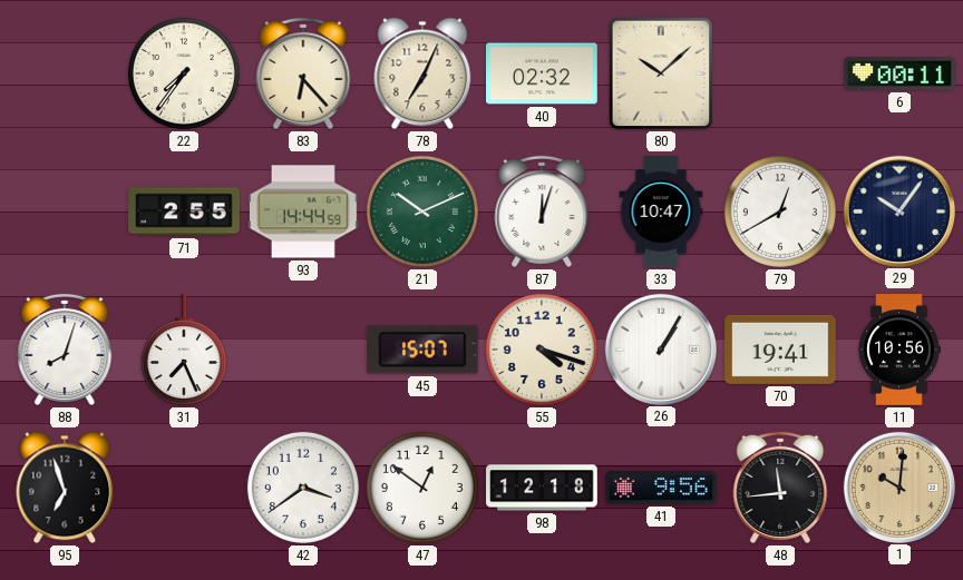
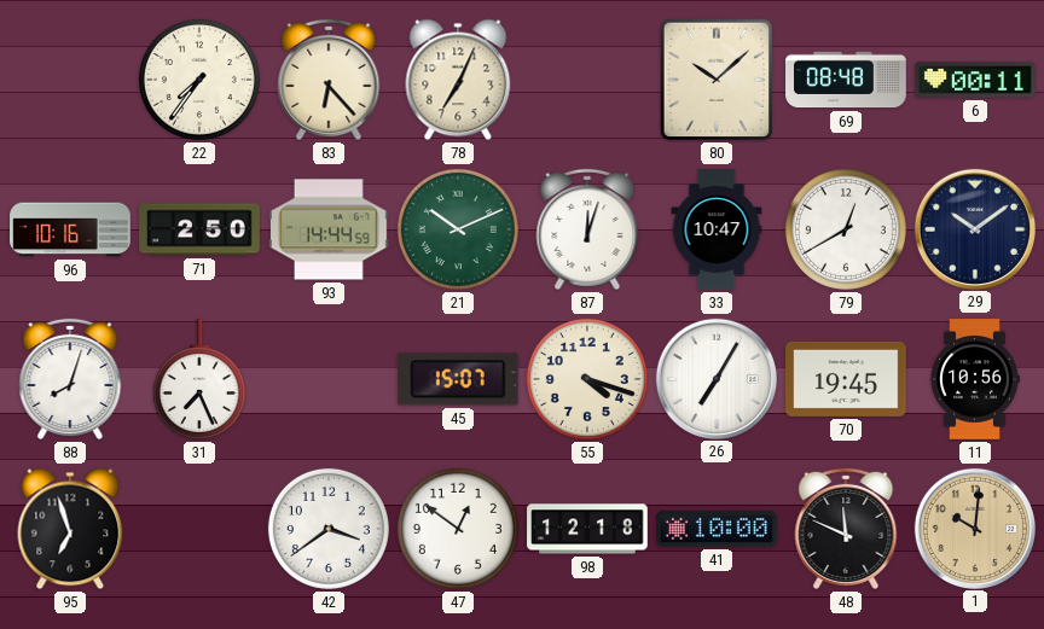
40: 02:32 -> none
69: none -> 08:48
96: none -> 10:16
71: 2:55 -> 2:50
29: 10:06 -> 10:09
26: 1:05 -> 7:05
70: 19:41 -> 19:45
41: 9:56 -> 10:00
48: 11:44 -> 11:49
